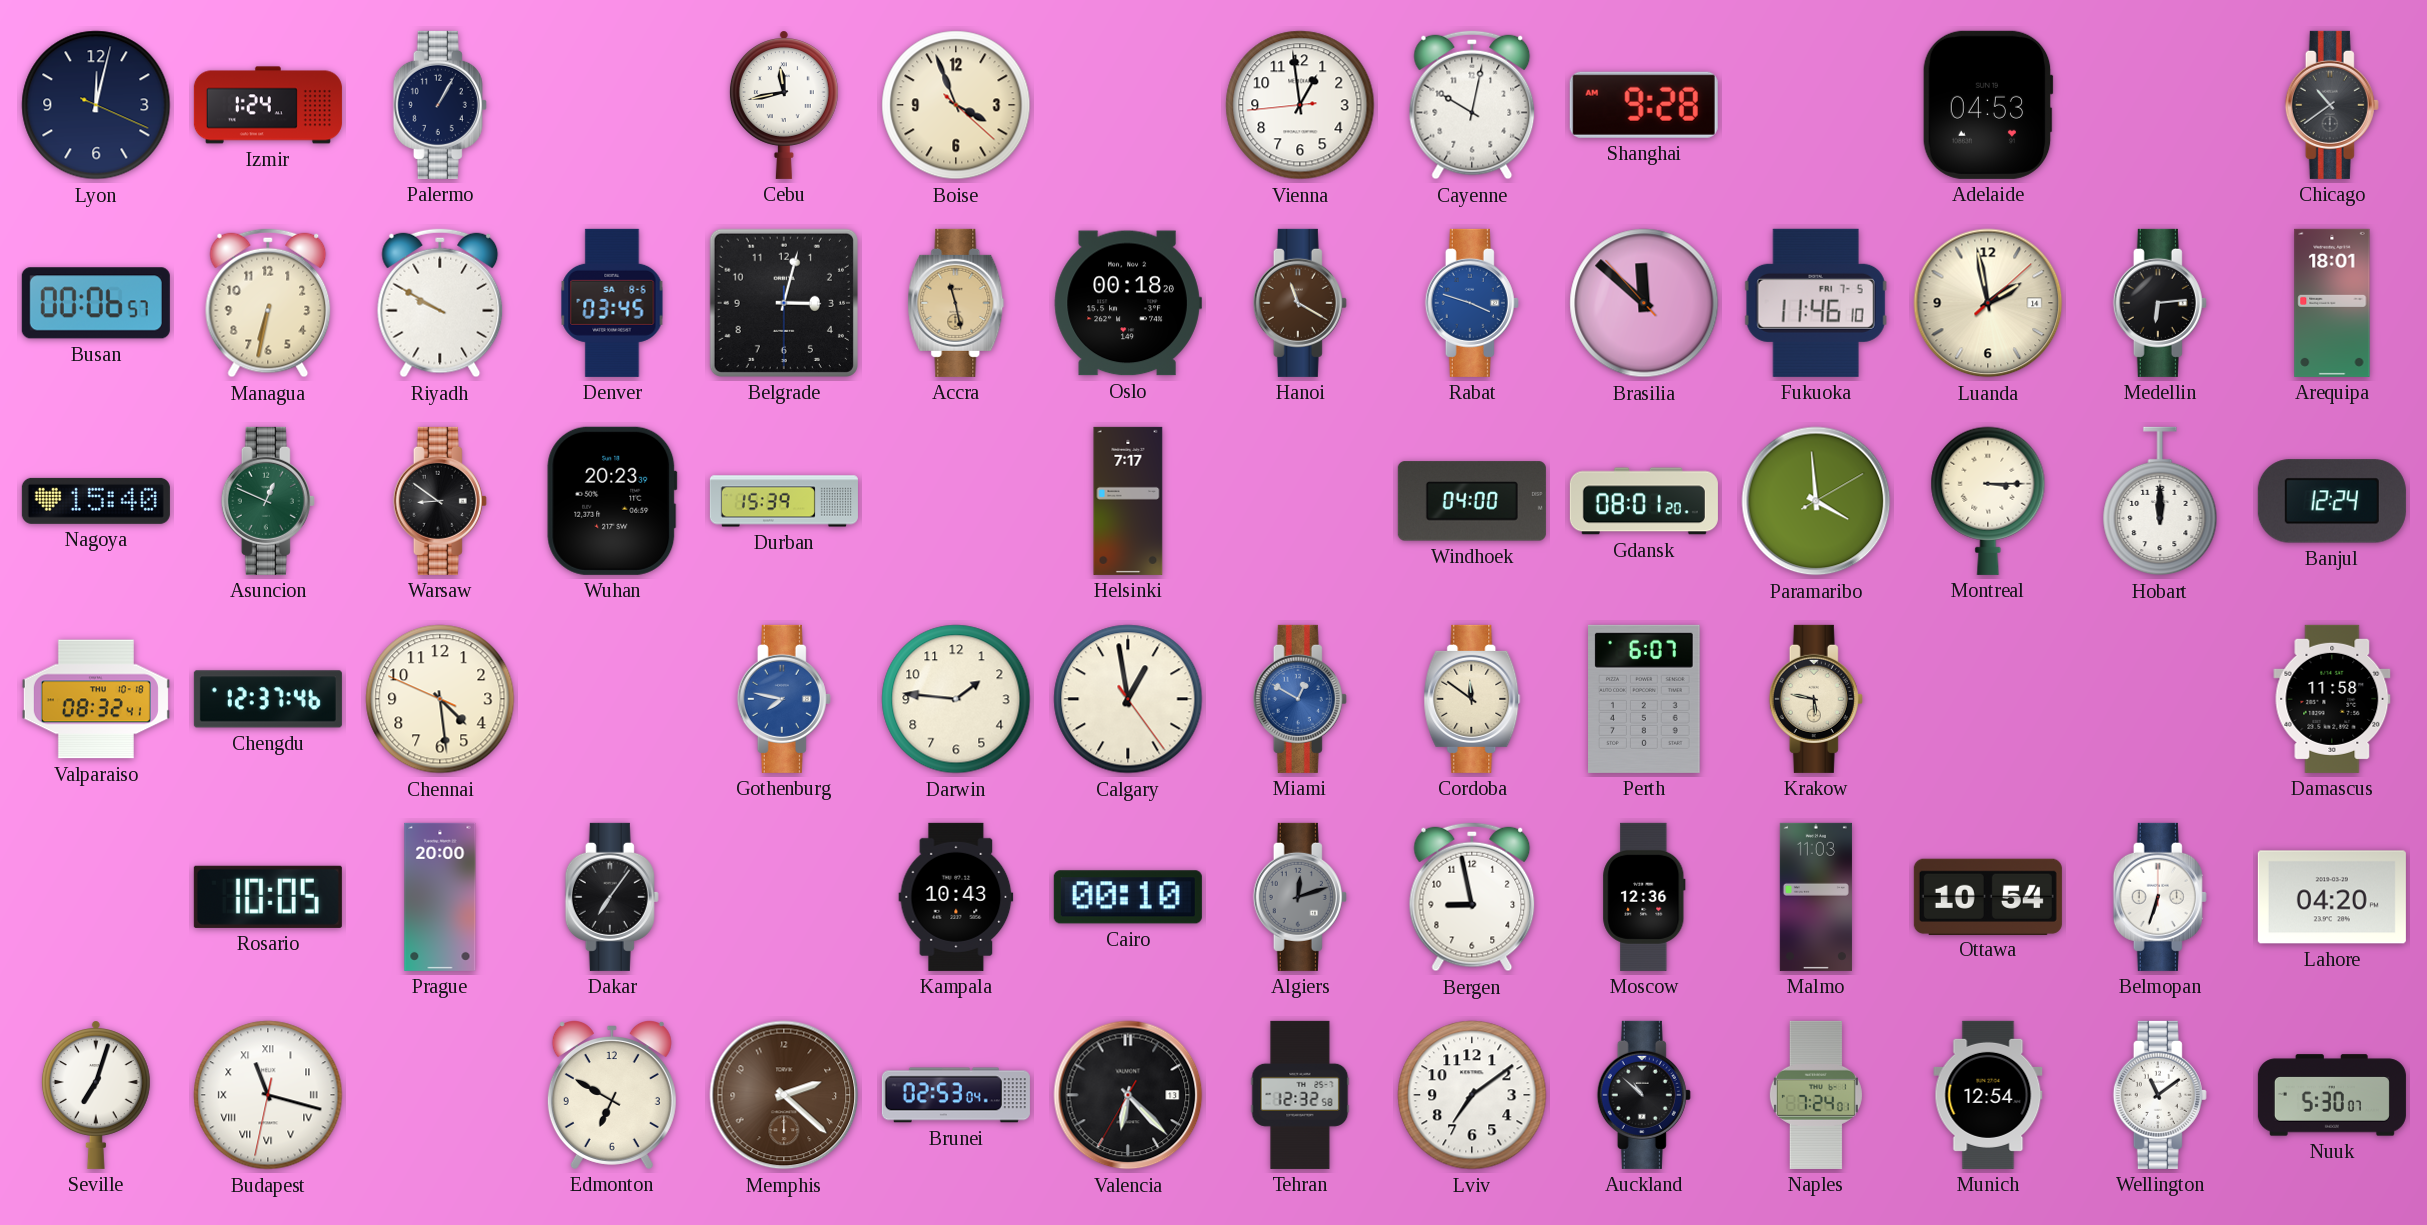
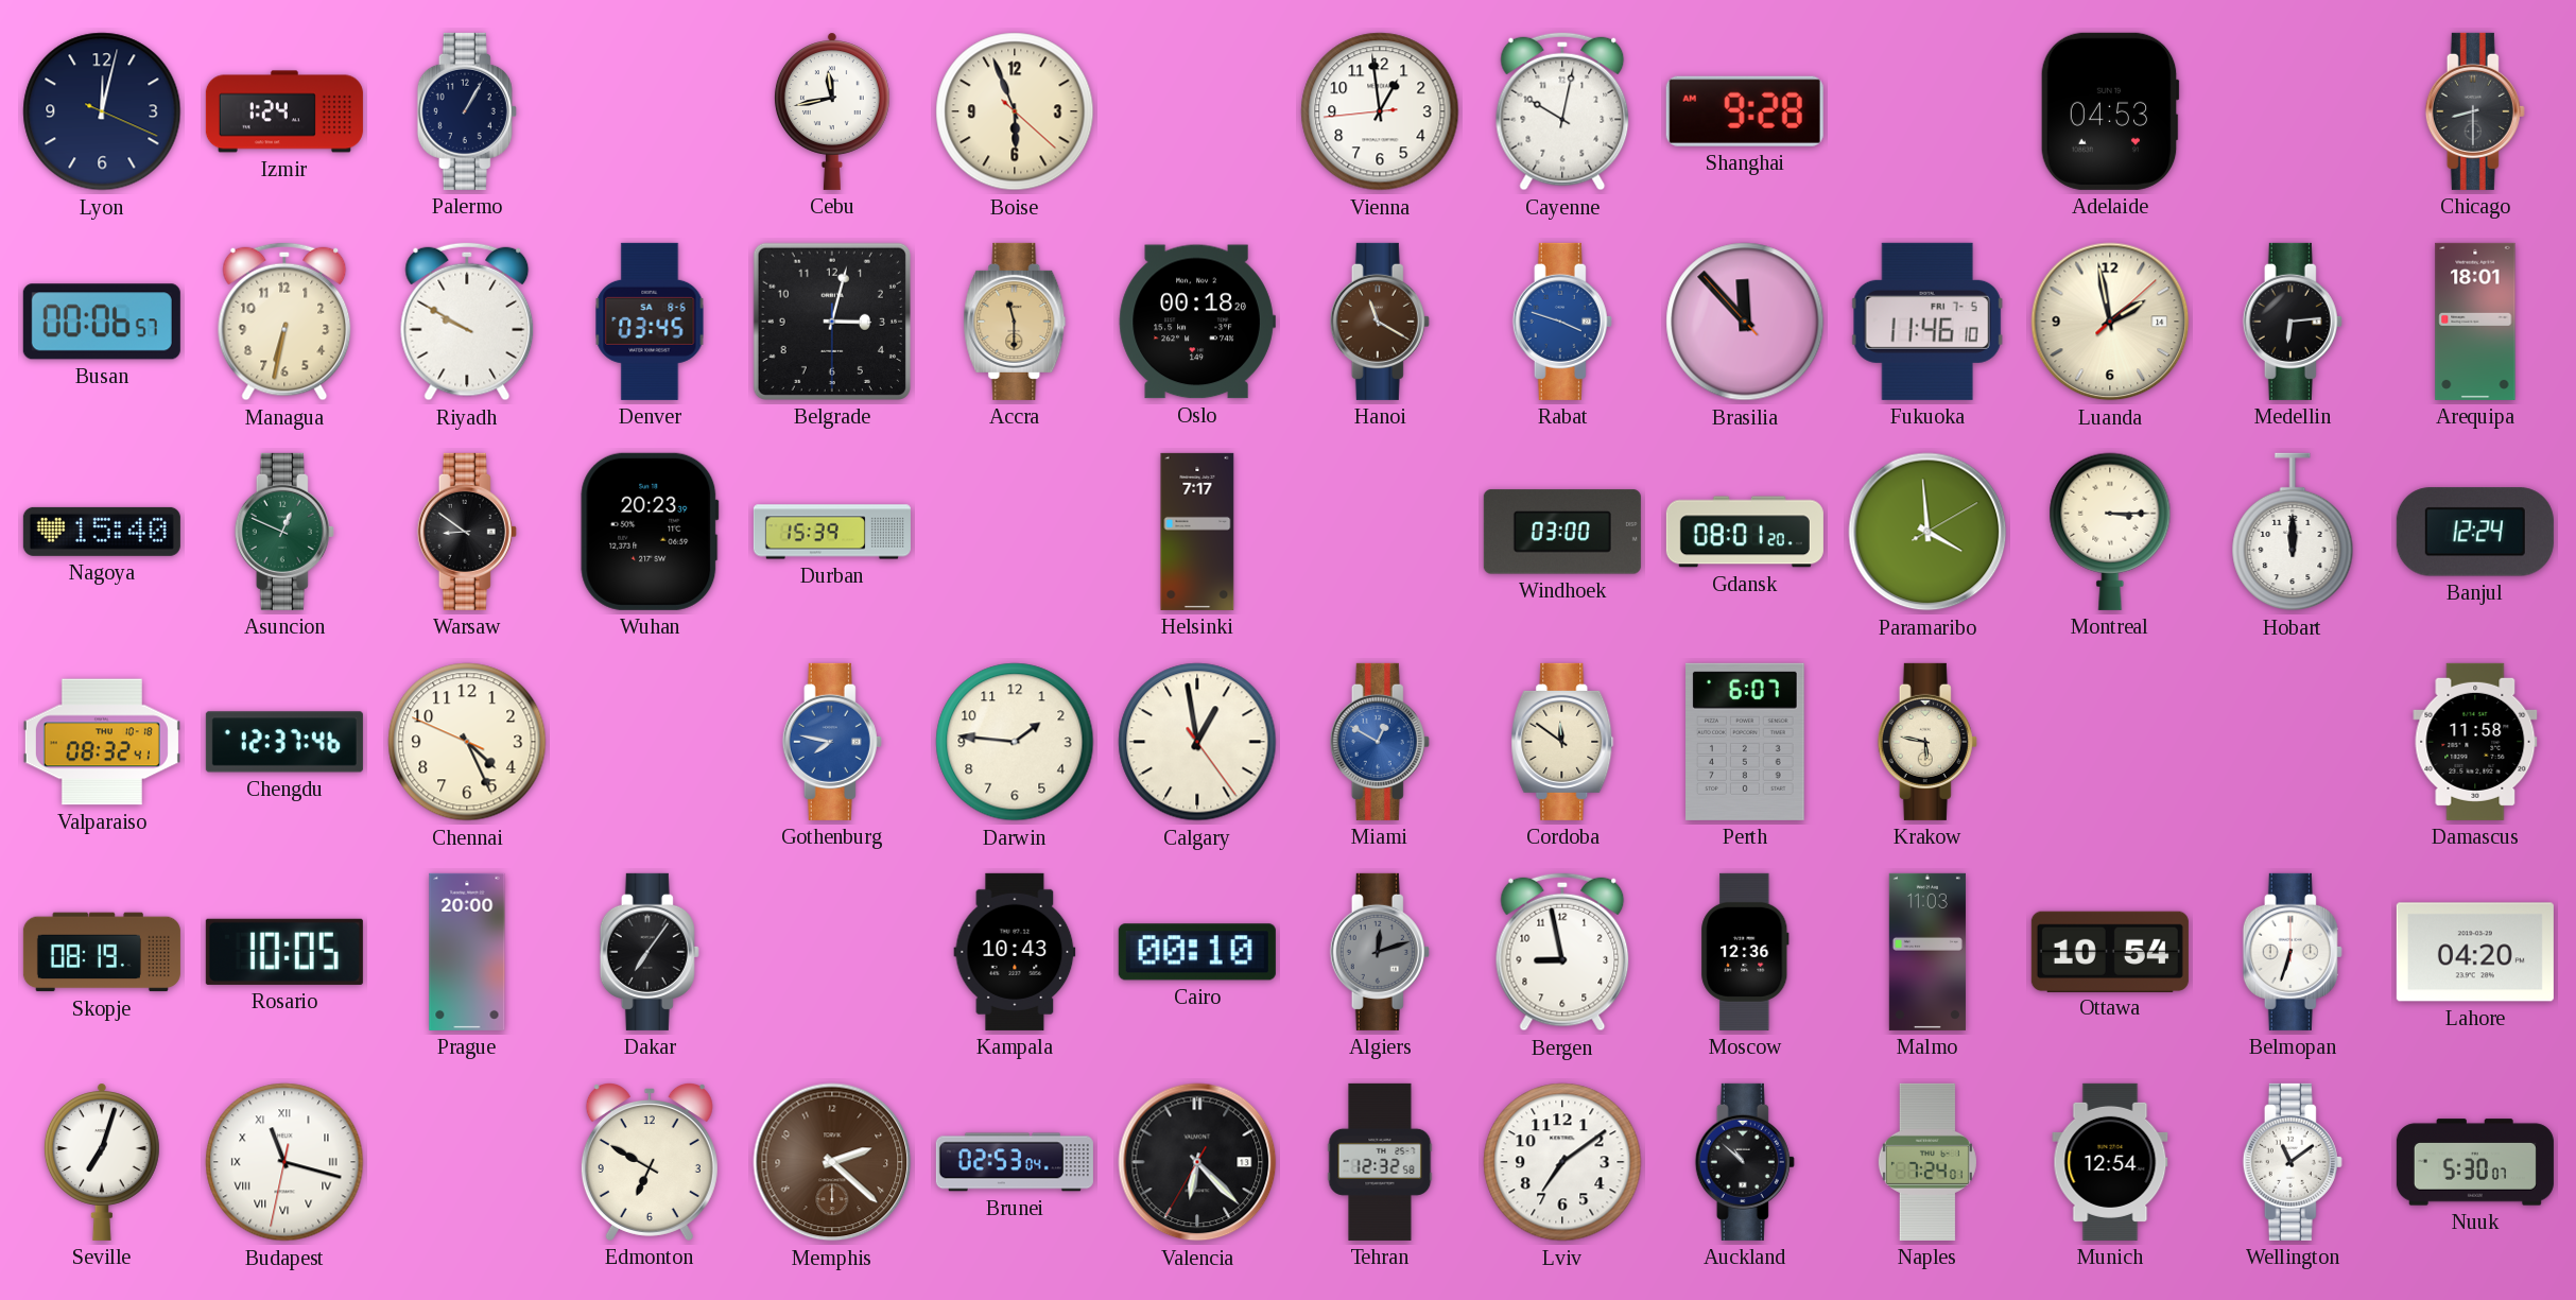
Boise: 3:56 -> 5:56
Chicago: 10:39 -> 8:30
Accra: 11:28 -> 11:30
Brasilia: 11:51 -> 11:52
Windhoek: 04:00 -> 03:00
Chennai: 4:28 -> 4:25
Skopje: none -> 08:19
